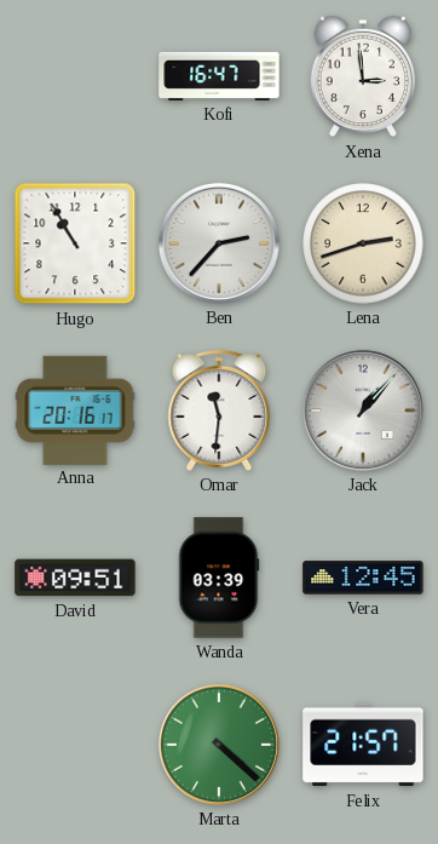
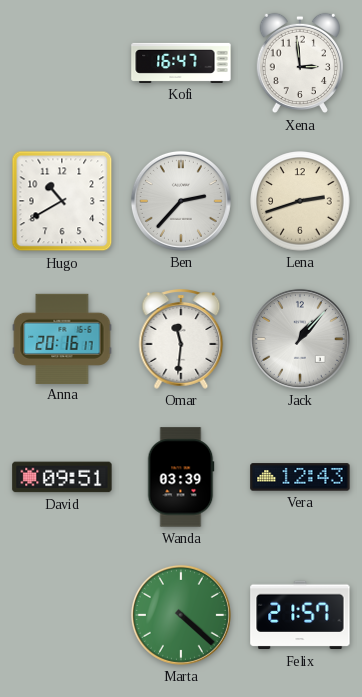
Hugo: 10:55 -> 10:40
Vera: 12:45 -> 12:43
